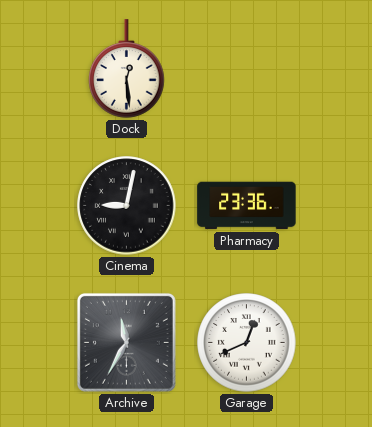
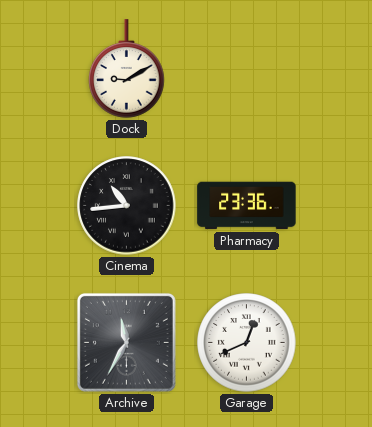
Dock: 12:29 -> 9:10
Cinema: 9:02 -> 10:44
